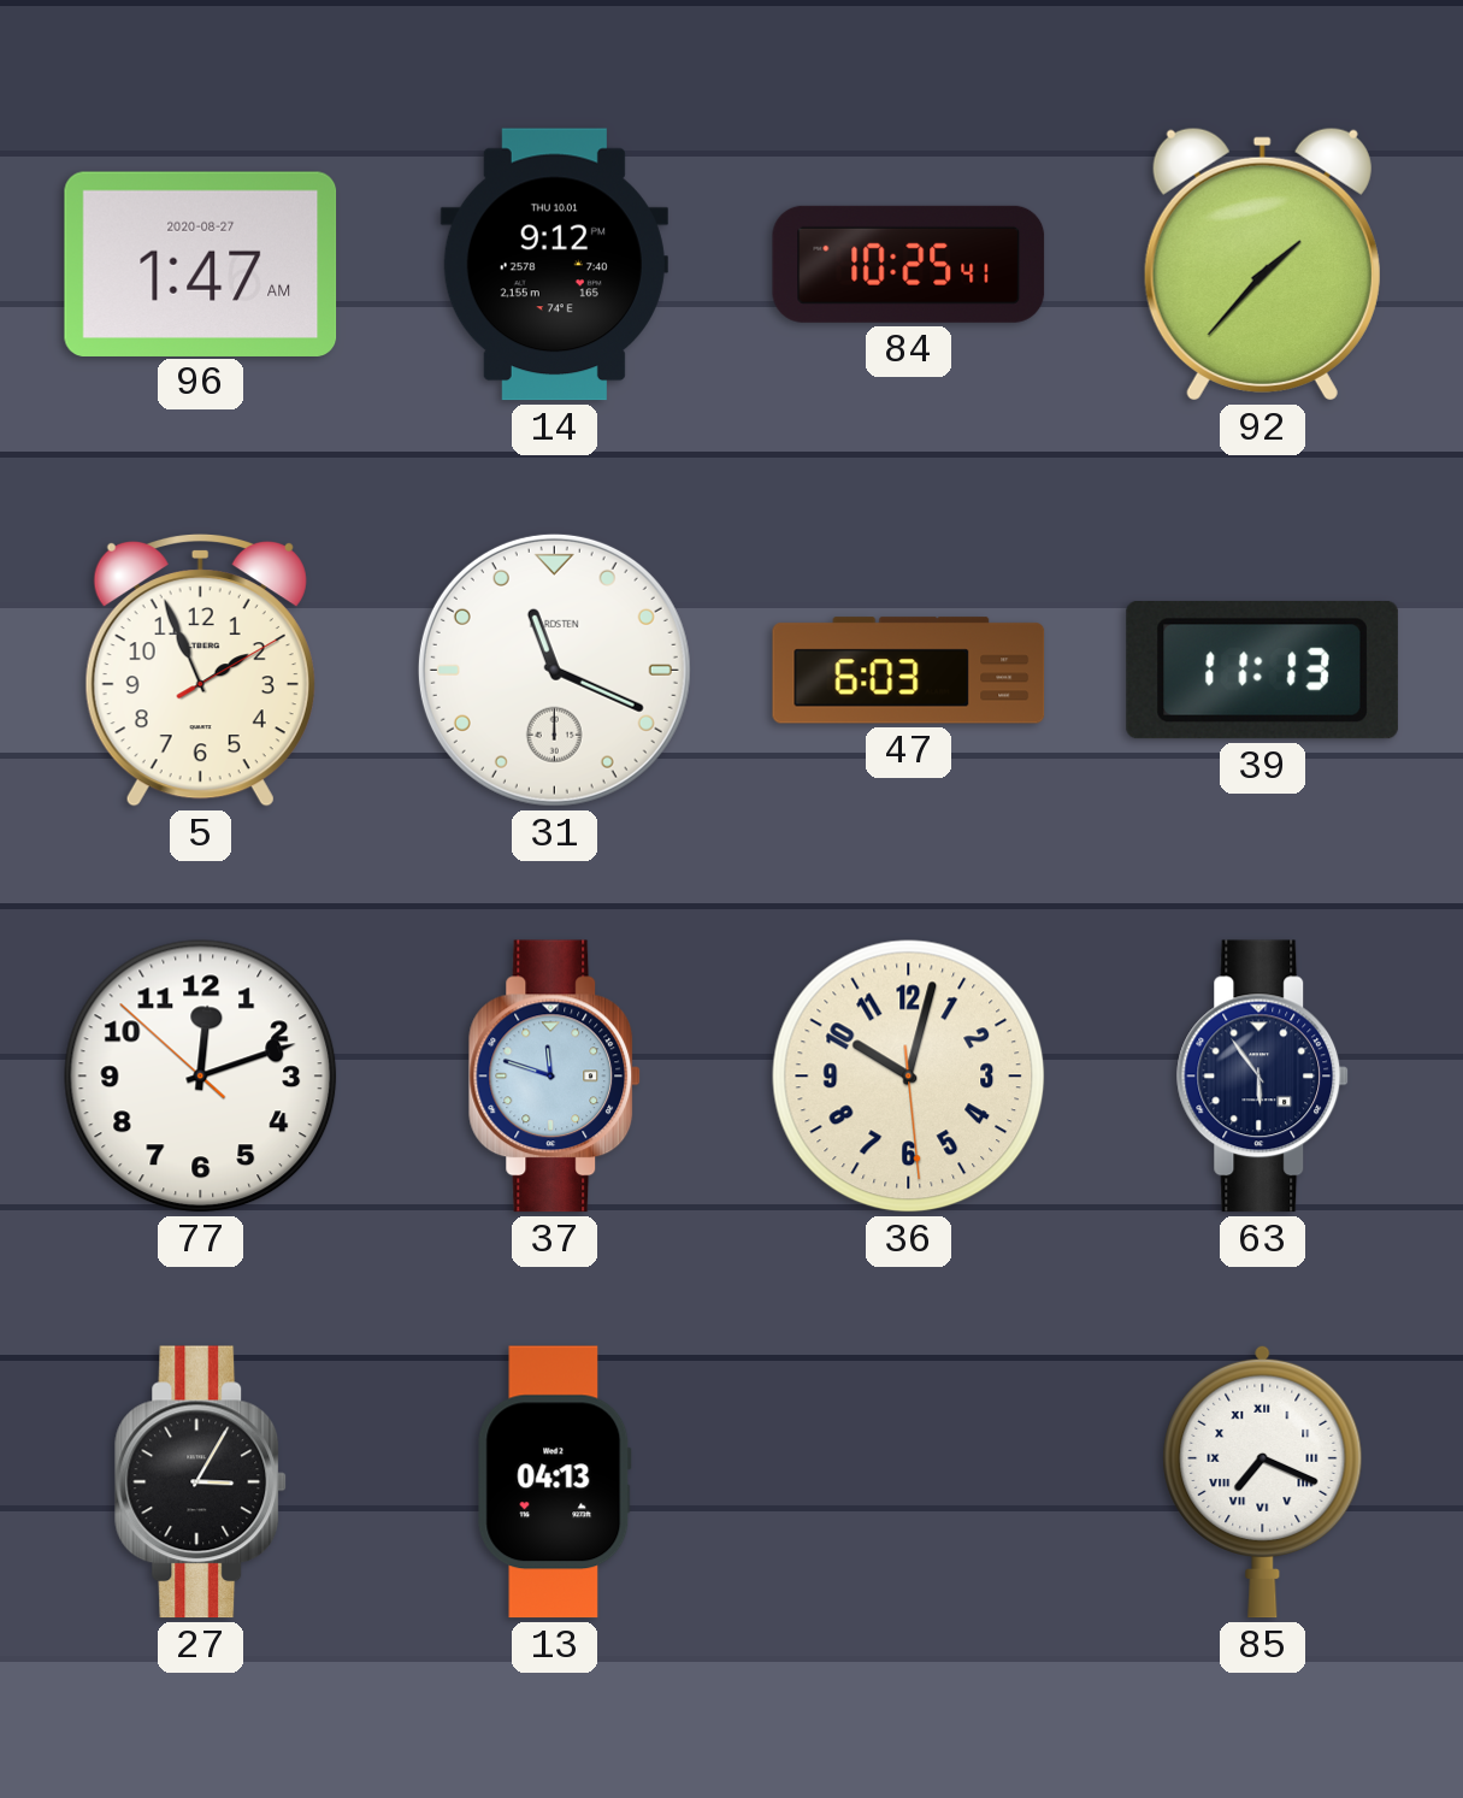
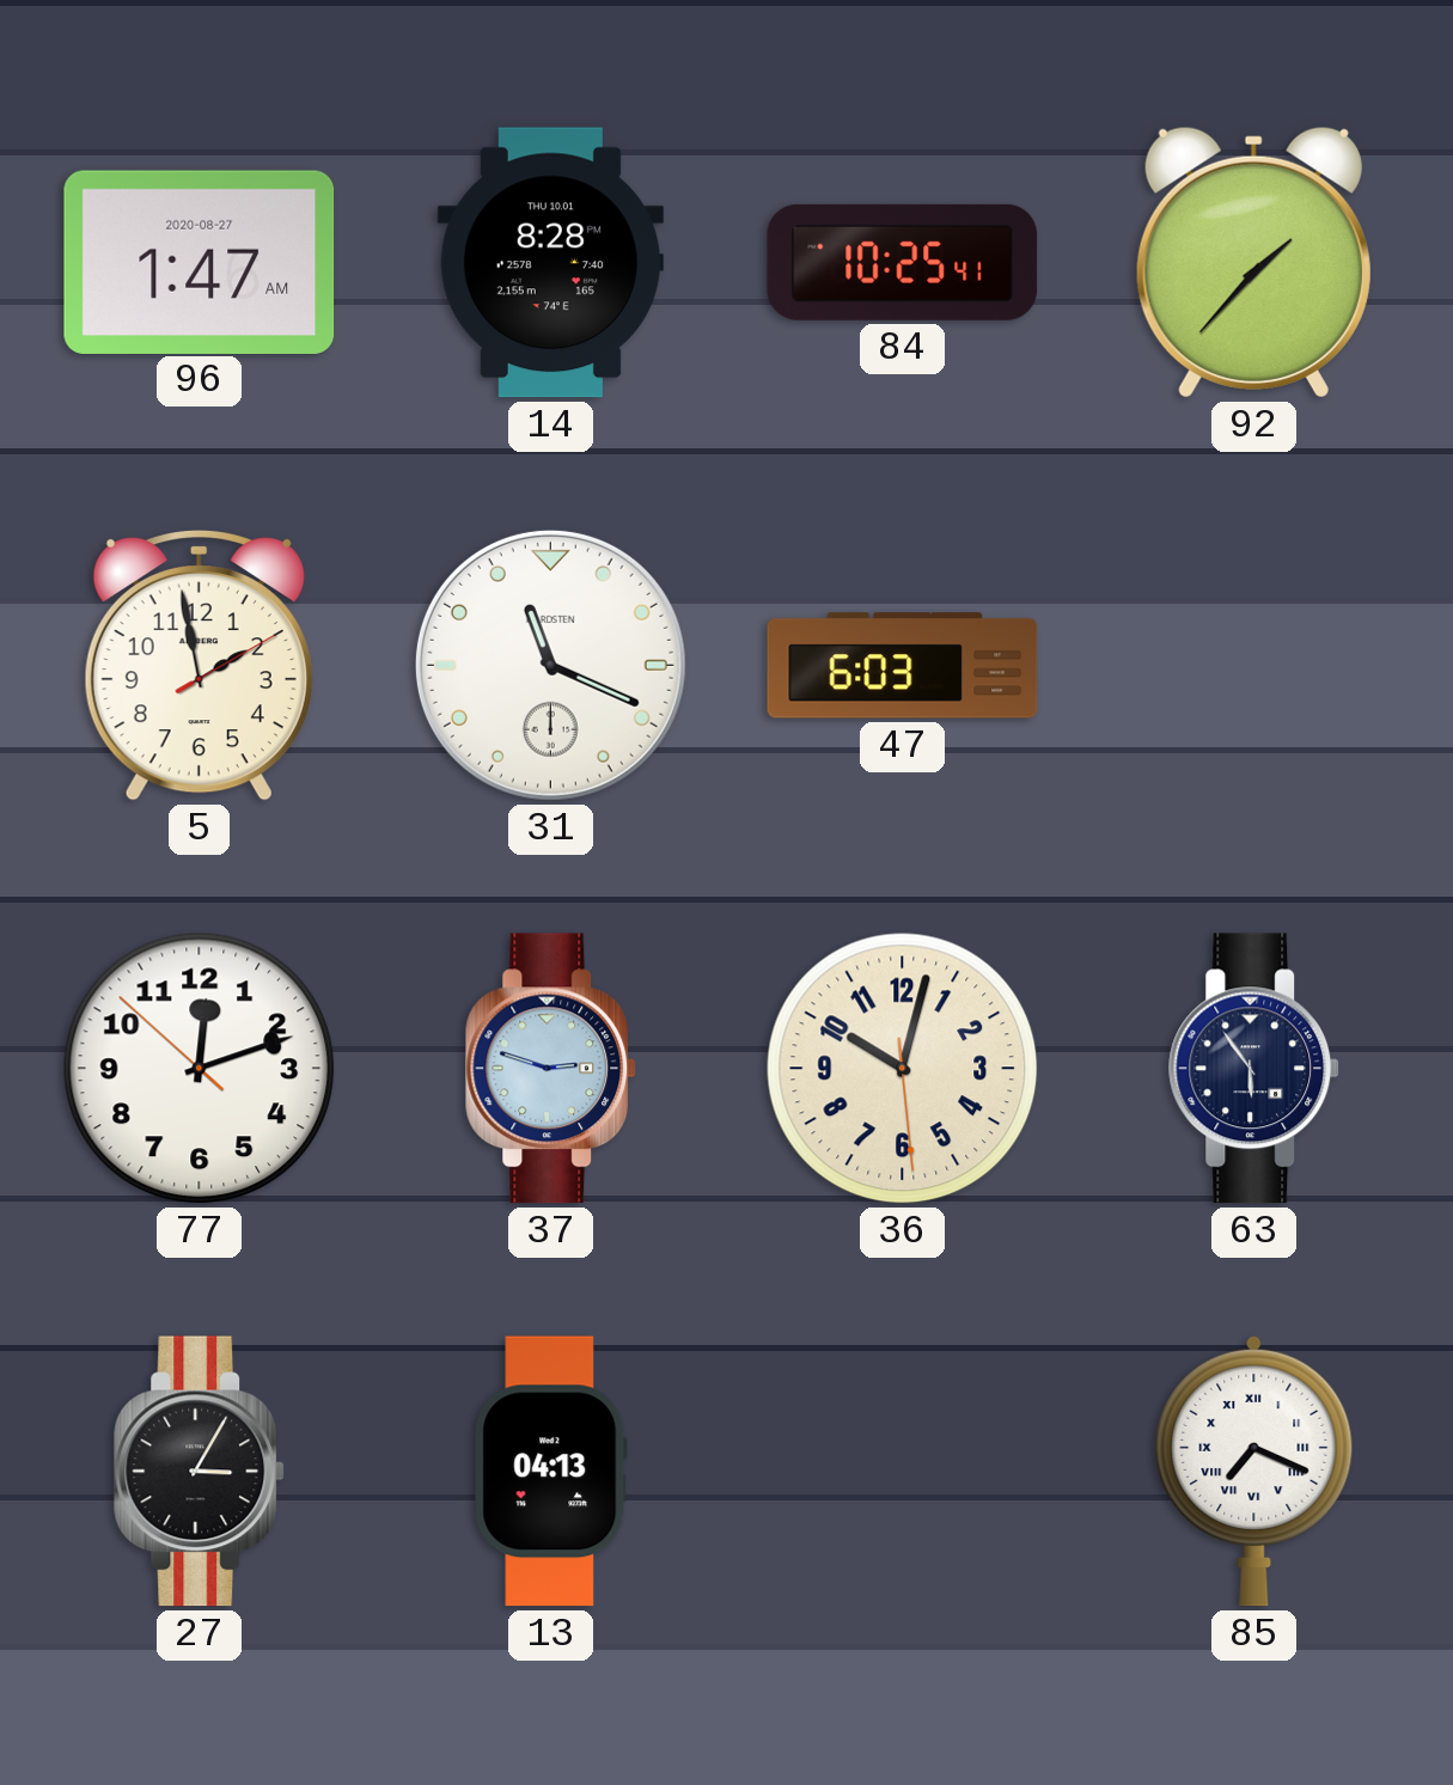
14: 9:12 -> 8:28
5: 1:56 -> 1:58
39: 11:13 -> none
37: 11:48 -> 2:48
